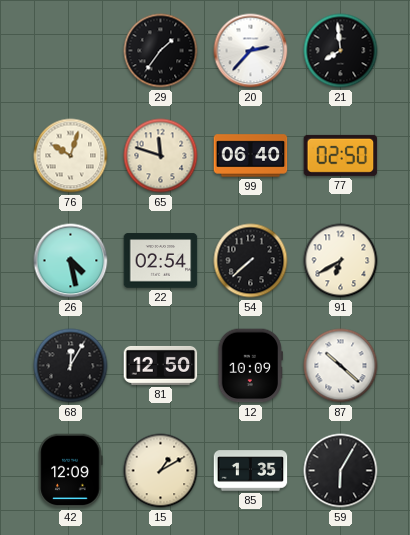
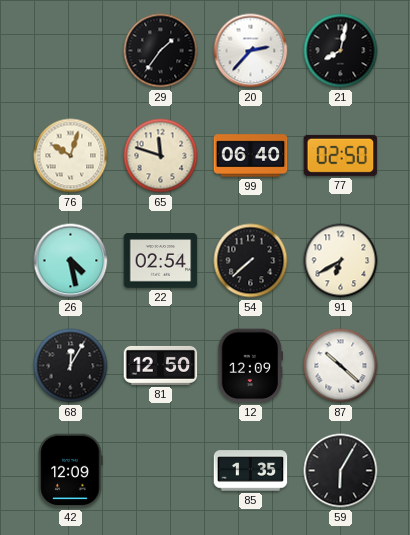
21: 7:59 -> 8:02
12: 10:09 -> 12:09
15: 1:10 -> none
